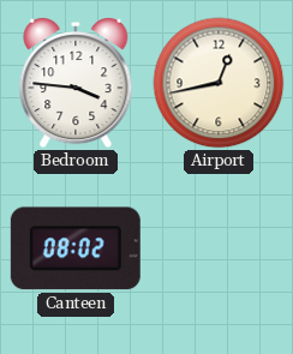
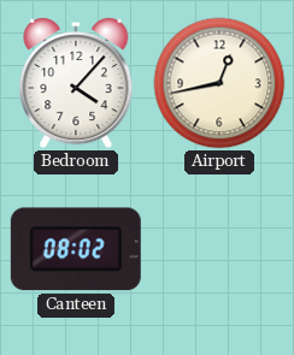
Bedroom: 3:46 -> 4:07
